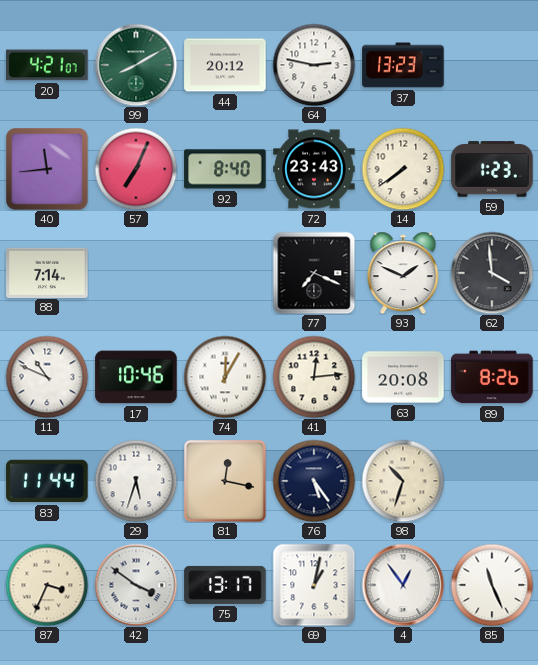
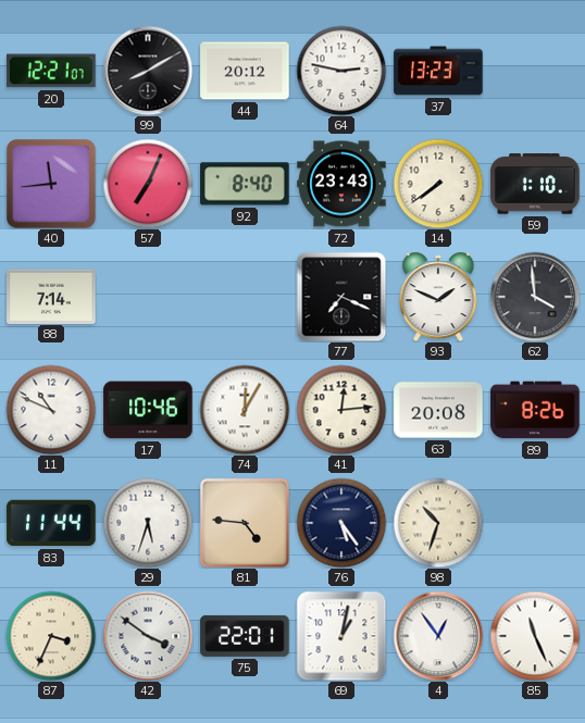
20: 4:21 -> 12:21
99 dial: green -> black
59: 1:23 -> 1:10
81: 12:17 -> 4:46
75: 13:17 -> 22:01
